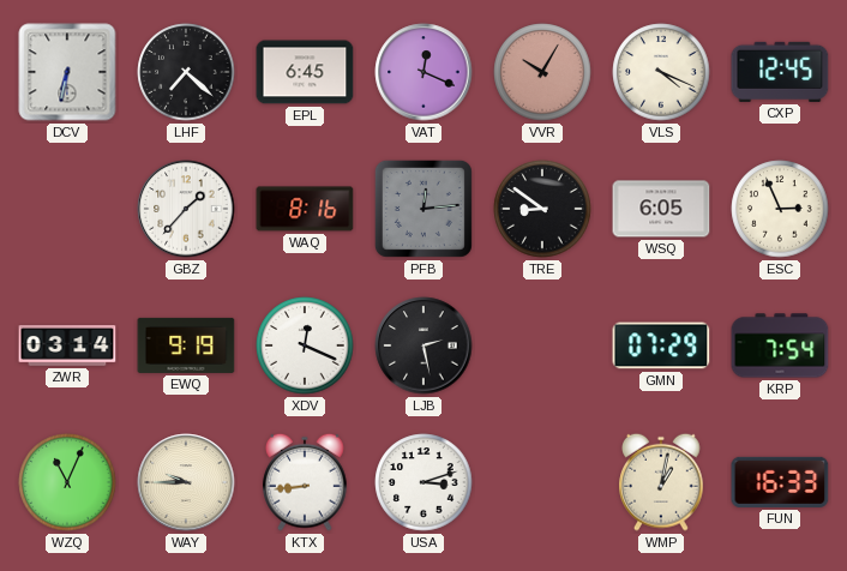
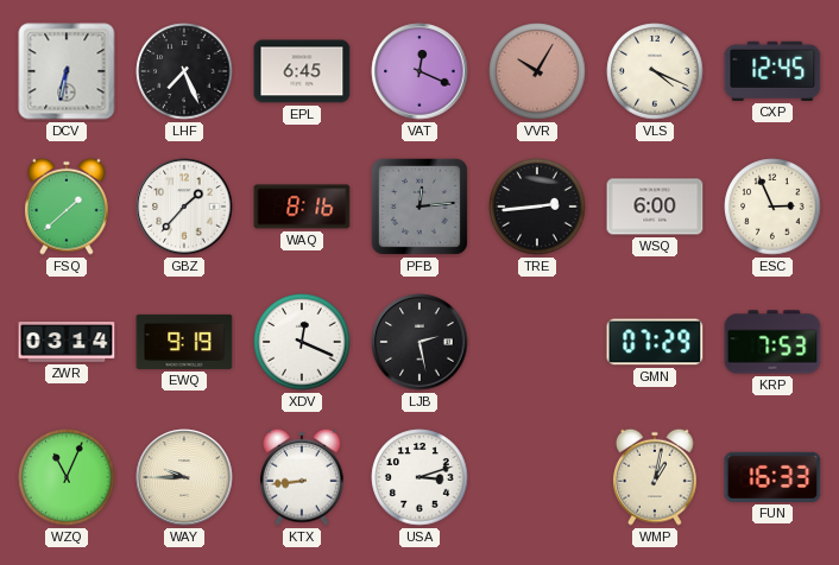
LHF: 7:22 -> 7:26
FSQ: none -> 1:38
TRE: 8:51 -> 2:44
WSQ: 6:05 -> 6:00
KRP: 7:54 -> 7:53
